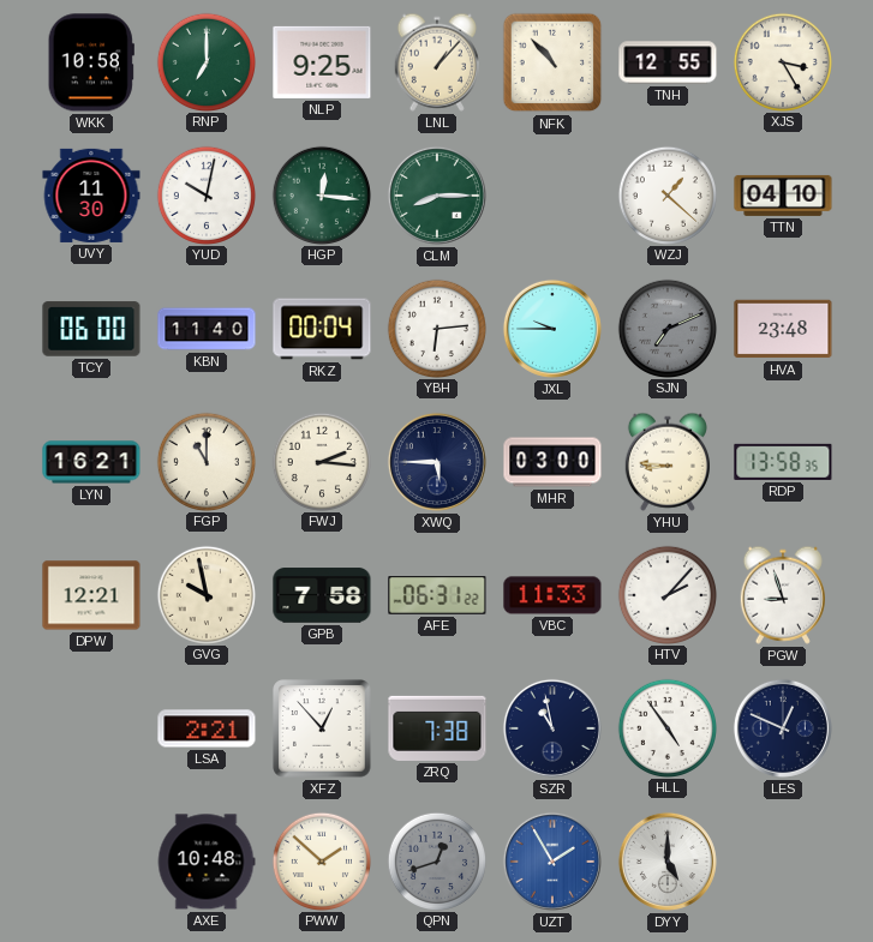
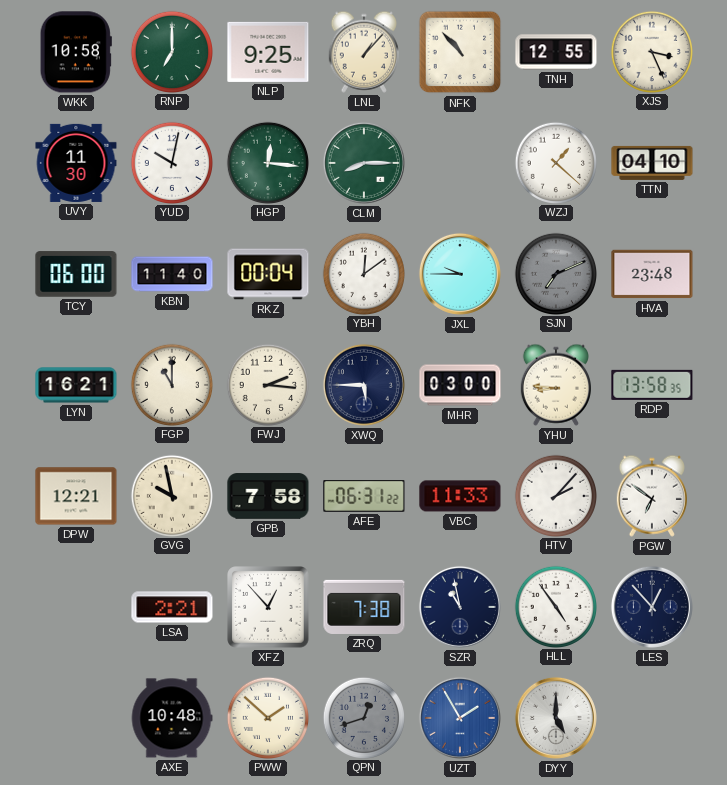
XJS: 3:25 -> 3:26
YBH: 6:14 -> 12:09
PGW: 8:57 -> 6:51
LES: 12:49 -> 12:53
